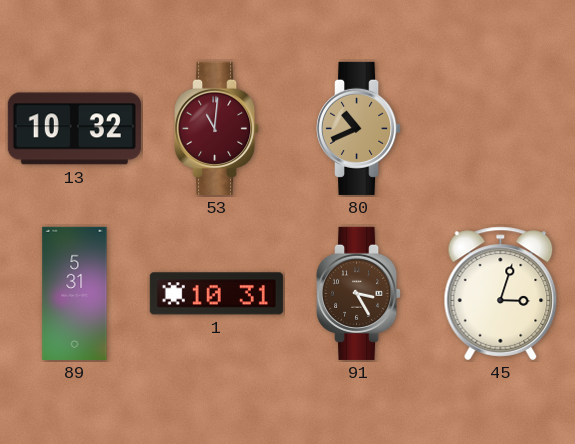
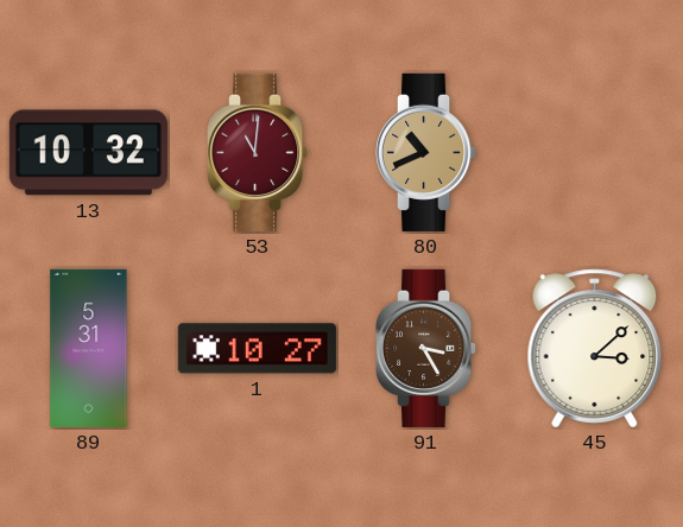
1: 10:31 -> 10:27
45: 3:03 -> 3:08
